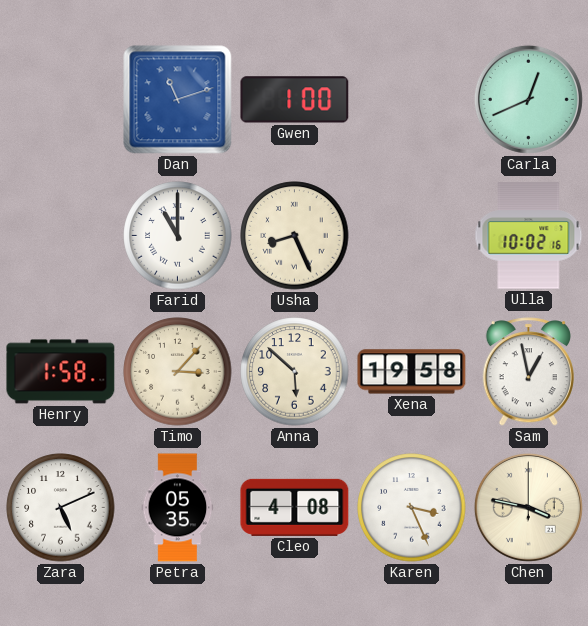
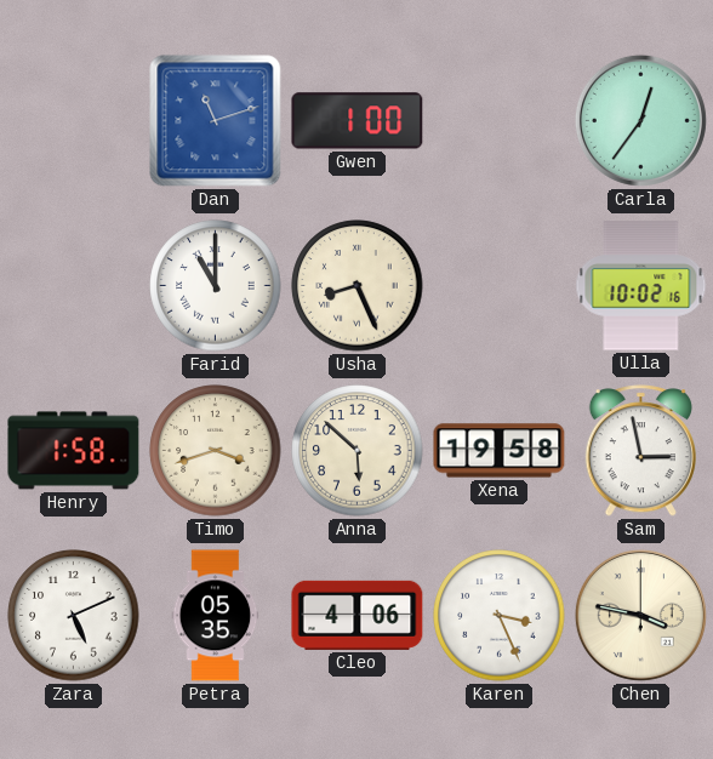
Carla: 12:41 -> 12:36
Timo: 3:07 -> 3:42
Sam: 12:58 -> 2:58
Cleo: 4:08 -> 4:06
